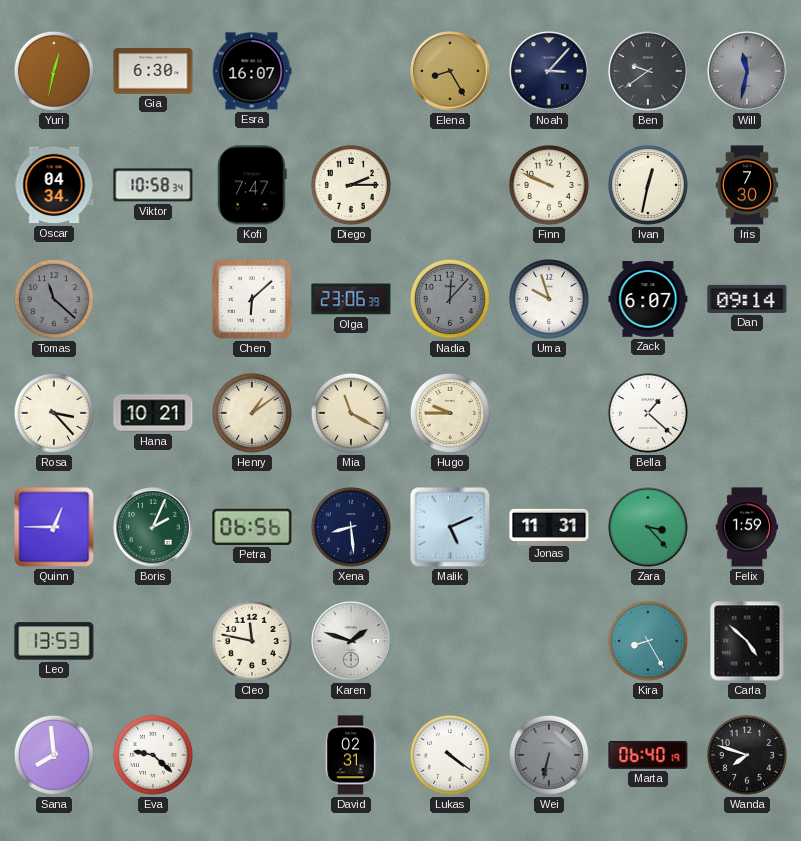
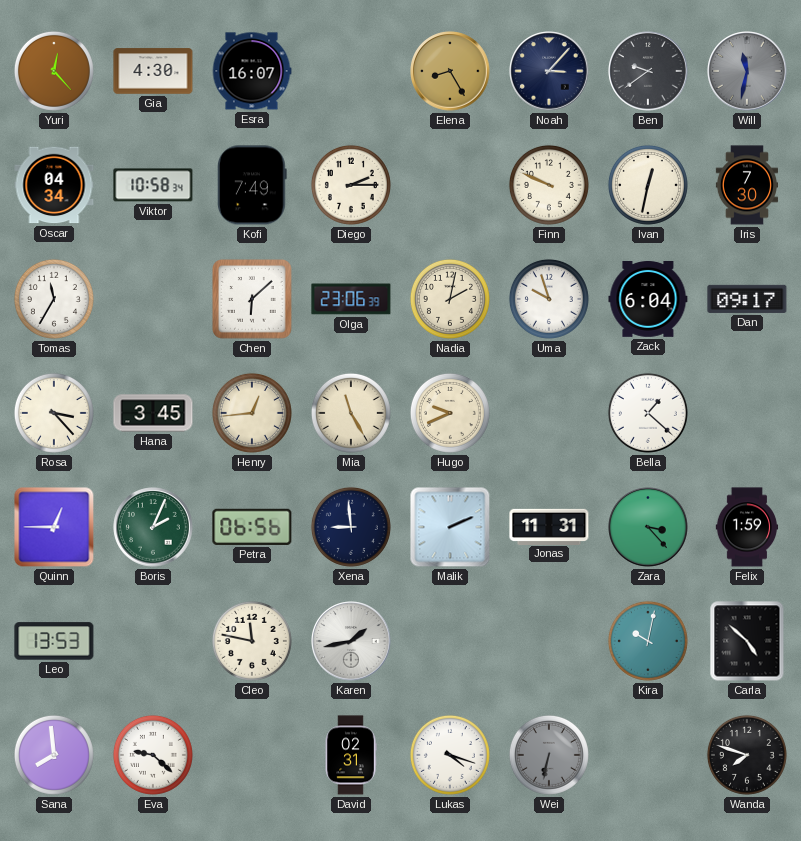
Yuri: 12:32 -> 12:23
Gia: 6:30 -> 4:30
Kofi: 7:47 -> 7:49
Tomas: 11:22 -> 11:35
Tomas dial: grey -> white
Nadia: 12:07 -> 2:02
Nadia dial: grey -> cream
Zack: 6:07 -> 6:04
Dan: 09:14 -> 09:17
Hana: 10:21 -> 3:45
Henry: 1:09 -> 12:44
Mia: 11:20 -> 11:25
Hugo: 9:45 -> 9:41
Xena: 8:29 -> 8:59
Malik: 5:11 -> 2:11
Karen: 1:48 -> 1:43
Kira: 8:25 -> 10:02
Lukas: 4:21 -> 4:18
Marta: 06:40 -> none
